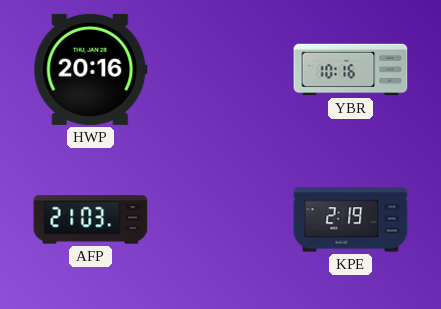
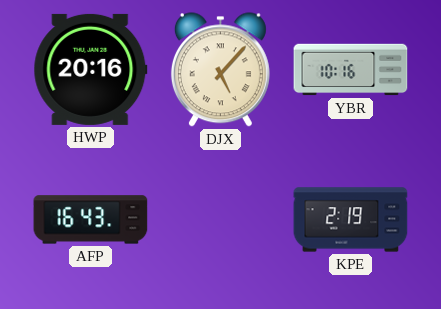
DJX: none -> 5:07
AFP: 21:03 -> 16:43
